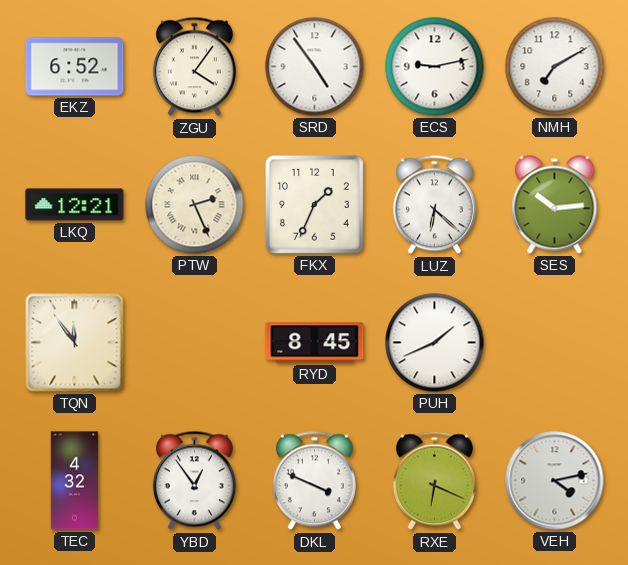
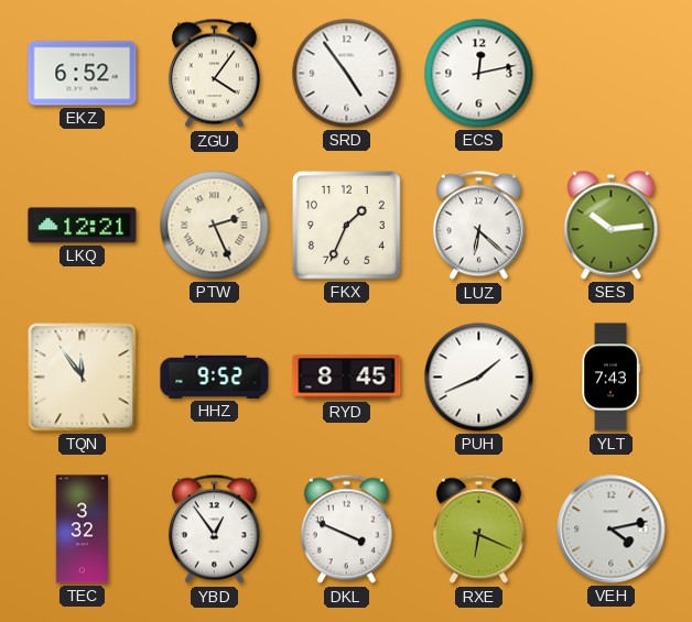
ECS: 9:13 -> 12:13
NMH: 7:10 -> none
HHZ: none -> 9:52
YLT: none -> 7:43
TEC: 4:32 -> 3:32
